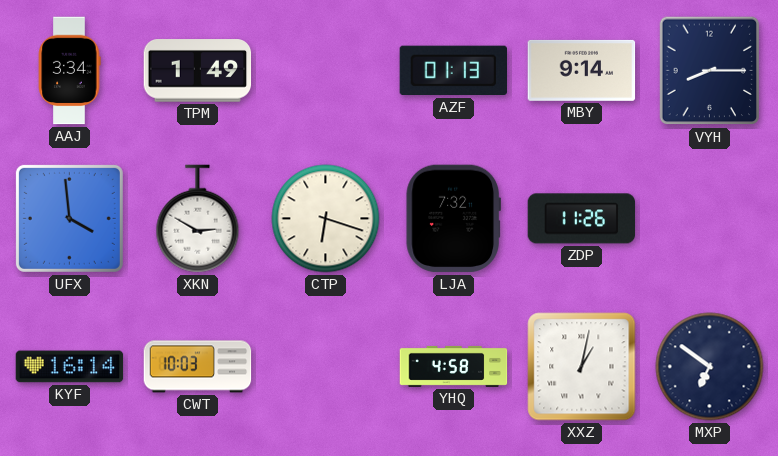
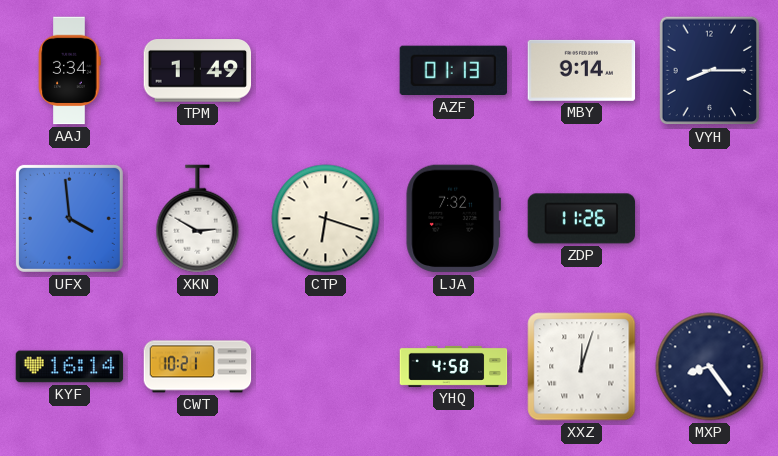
CWT: 10:03 -> 10:21
XXZ: 1:02 -> 12:03
MXP: 6:51 -> 8:24
